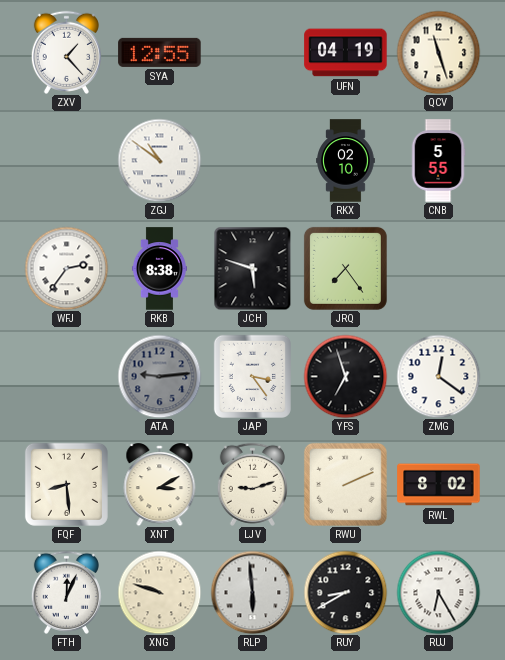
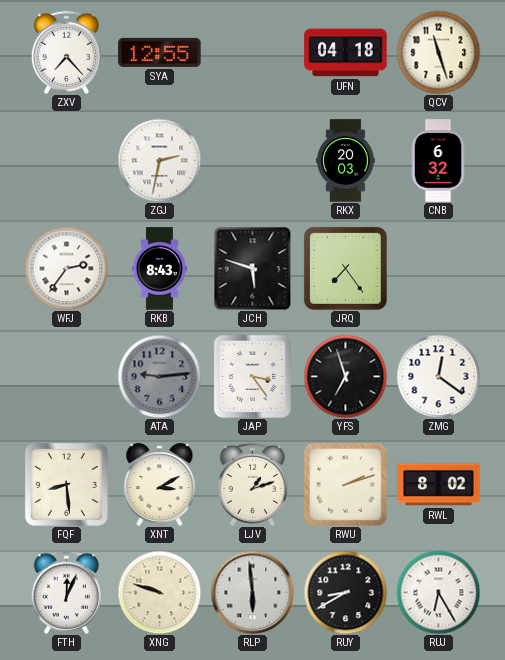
ZXV: 1:23 -> 7:23
UFN: 04:19 -> 04:18
ZGJ: 10:51 -> 2:32
RKX: 02:10 -> 20:03
CNB: 5:55 -> 6:32
RKB: 8:38 -> 8:43
LJV: 9:12 -> 1:12
RWU: 2:11 -> 2:12
